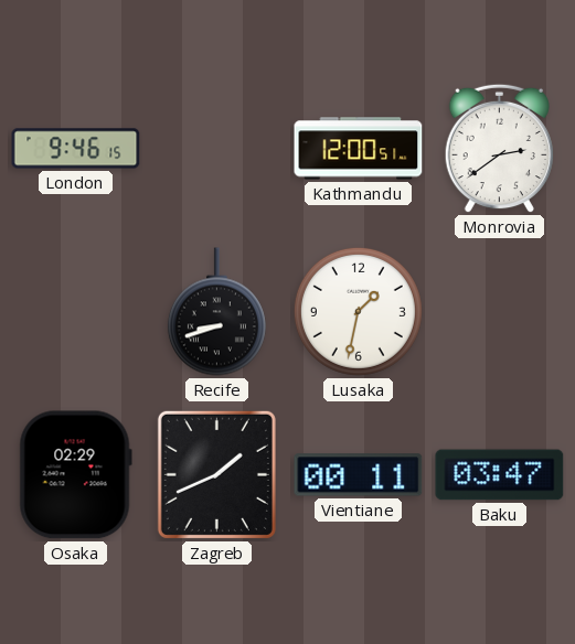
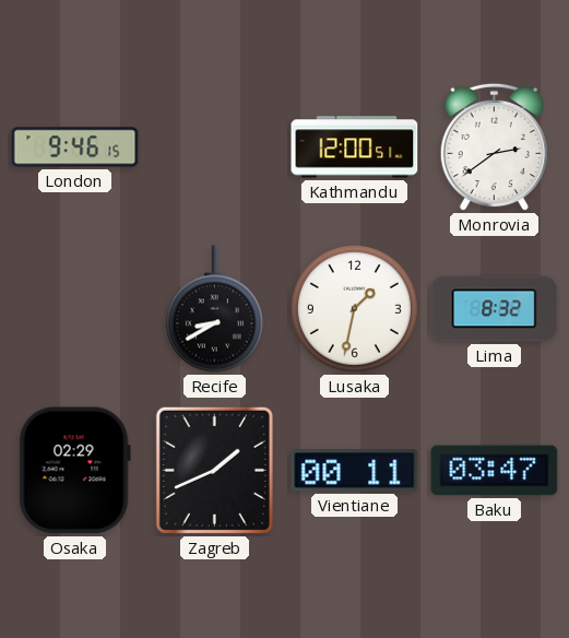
Recife: 8:42 -> 8:40
Lima: none -> 8:32
